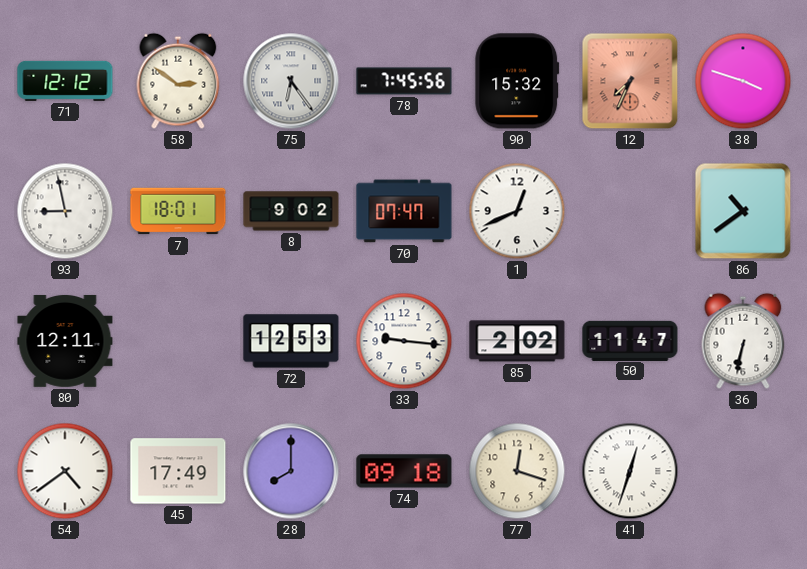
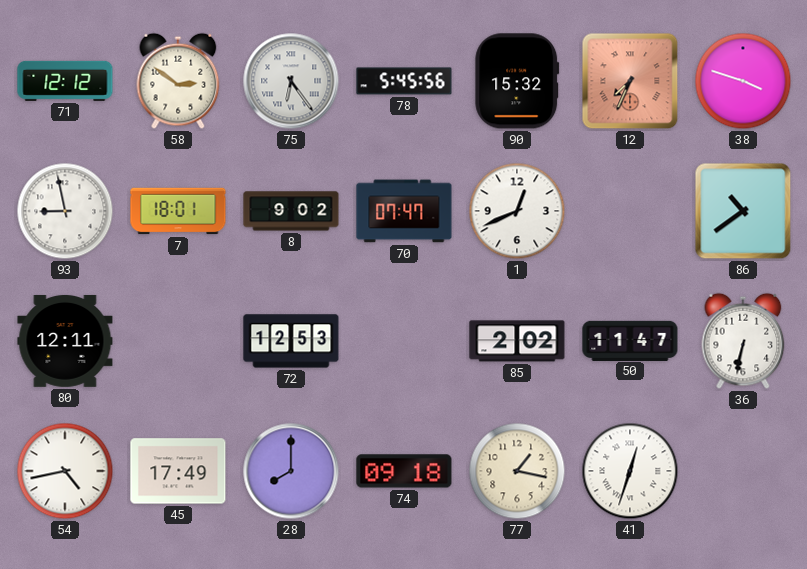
78: 7:45 -> 5:45
33: 9:16 -> none
54: 4:39 -> 4:43
77: 12:18 -> 1:17
